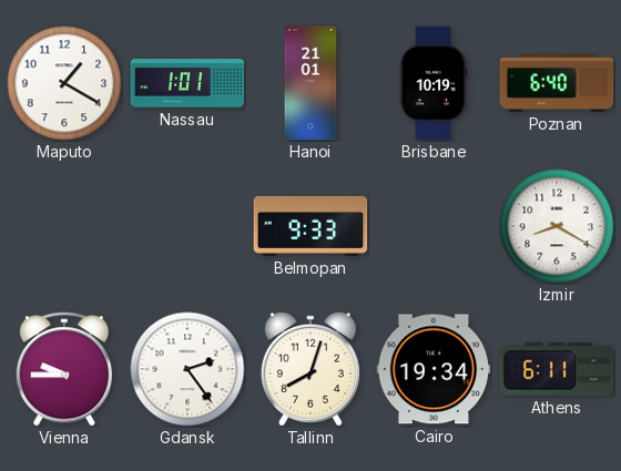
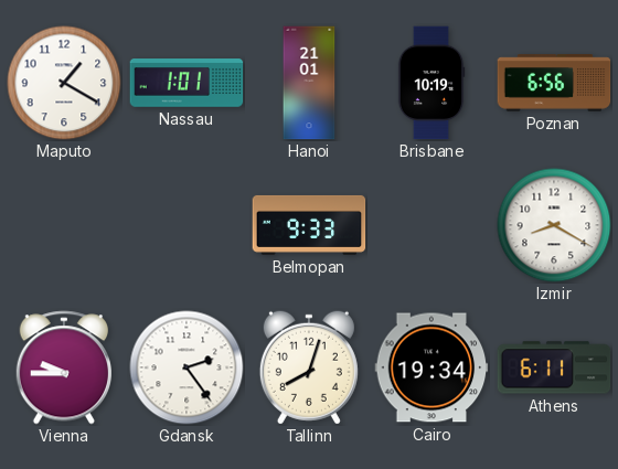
Poznan: 6:40 -> 6:56
